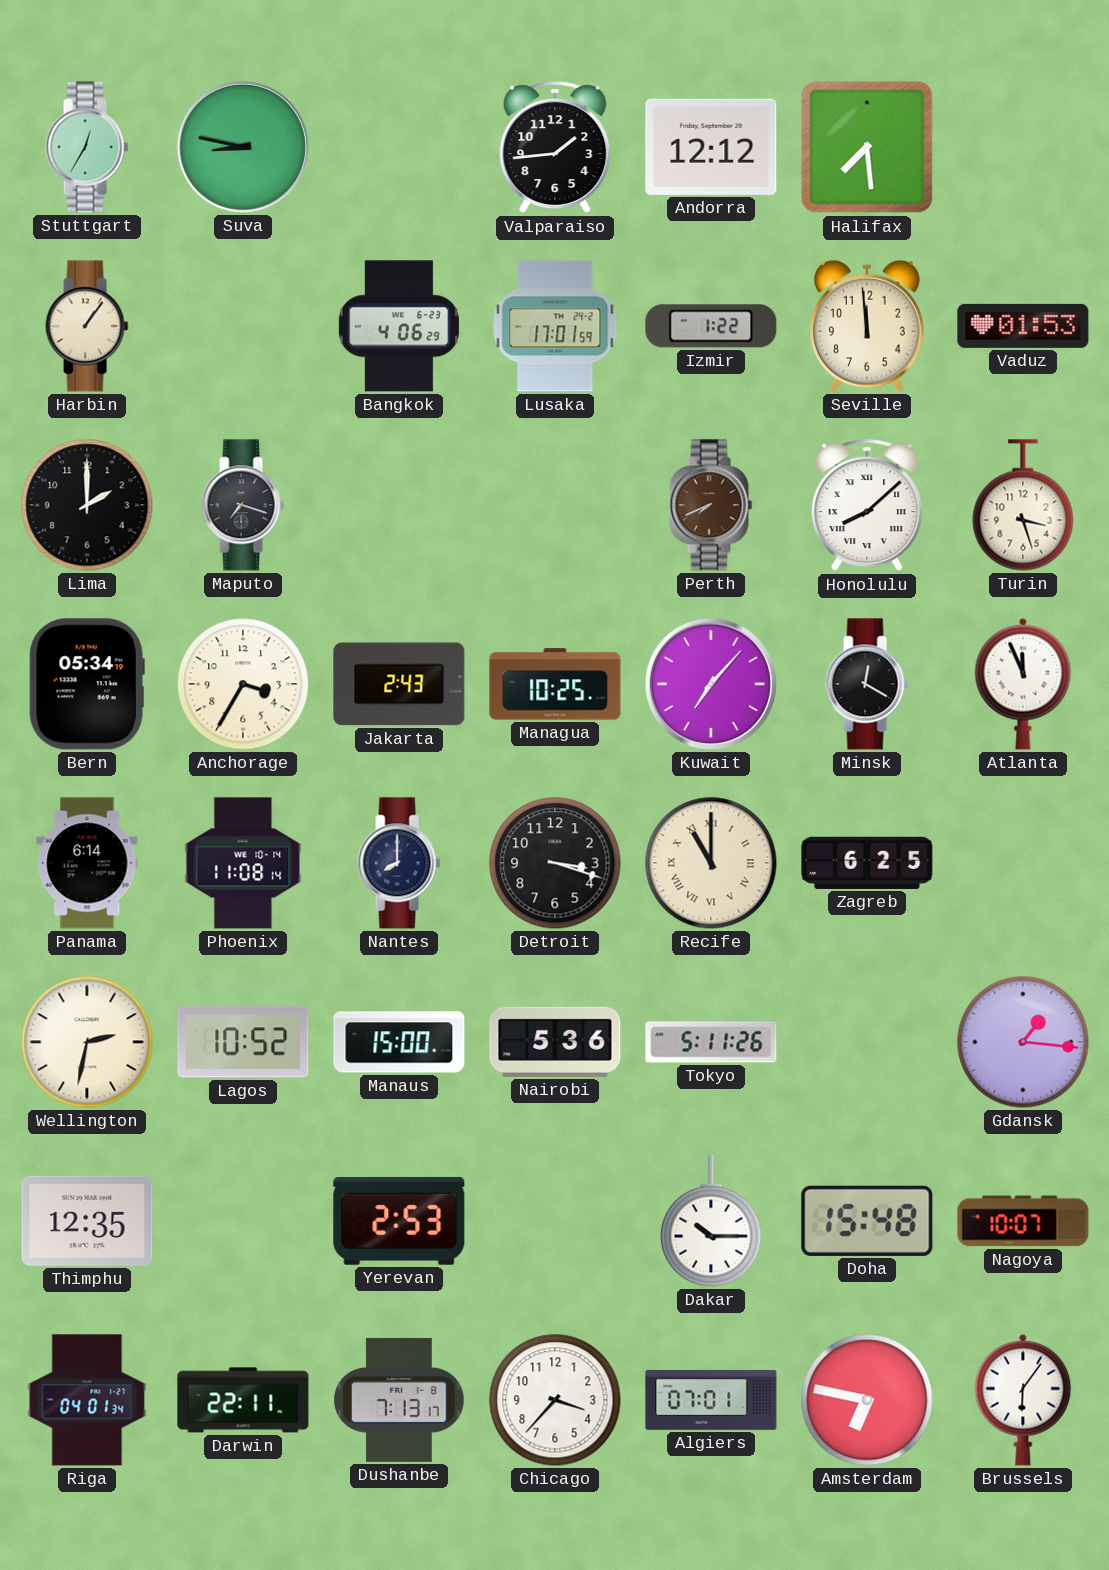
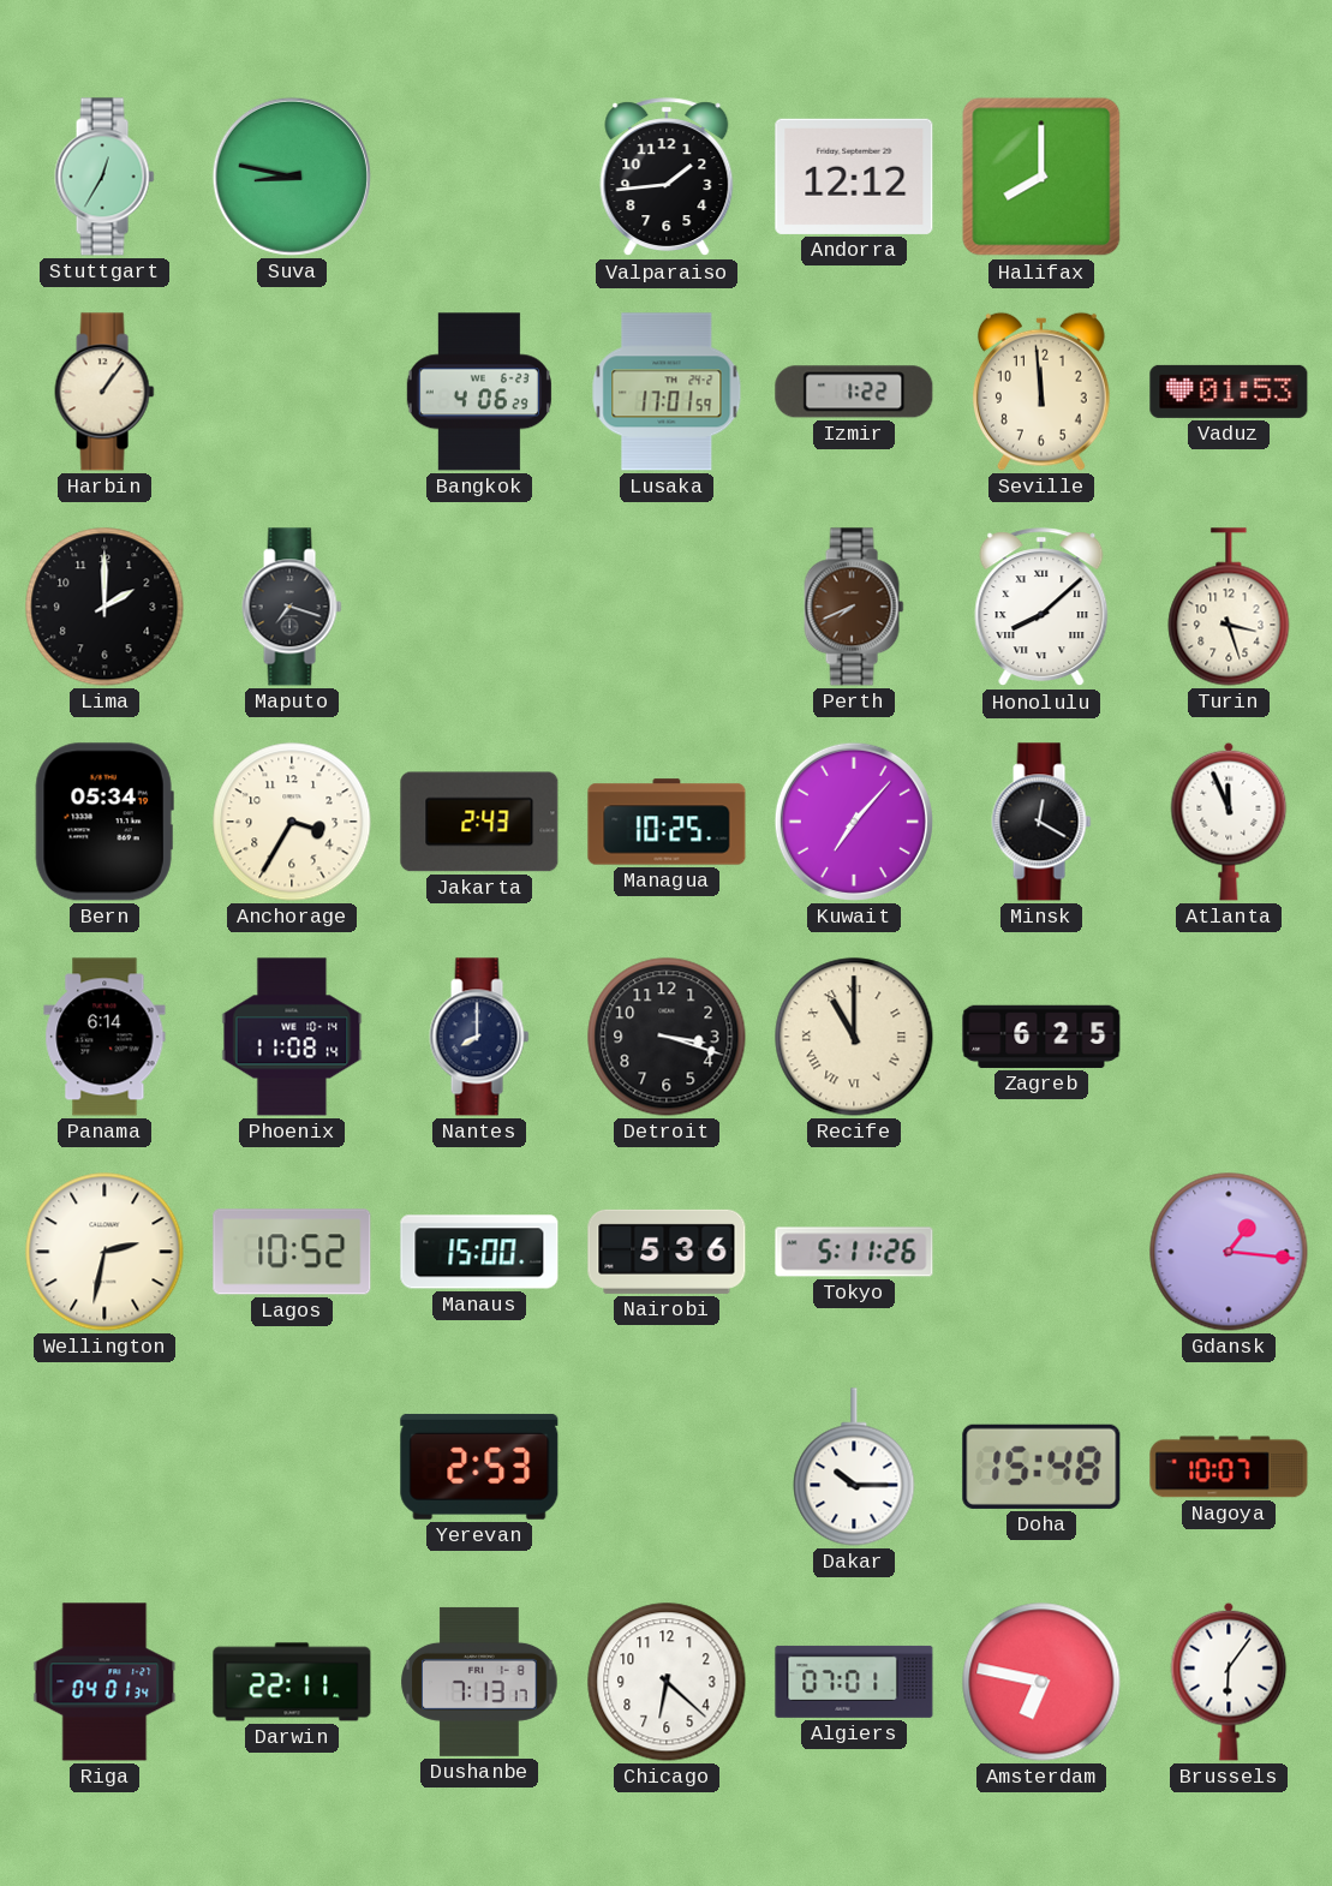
Halifax: 7:29 -> 8:00
Thimphu: 12:35 -> none
Chicago: 3:37 -> 6:22
